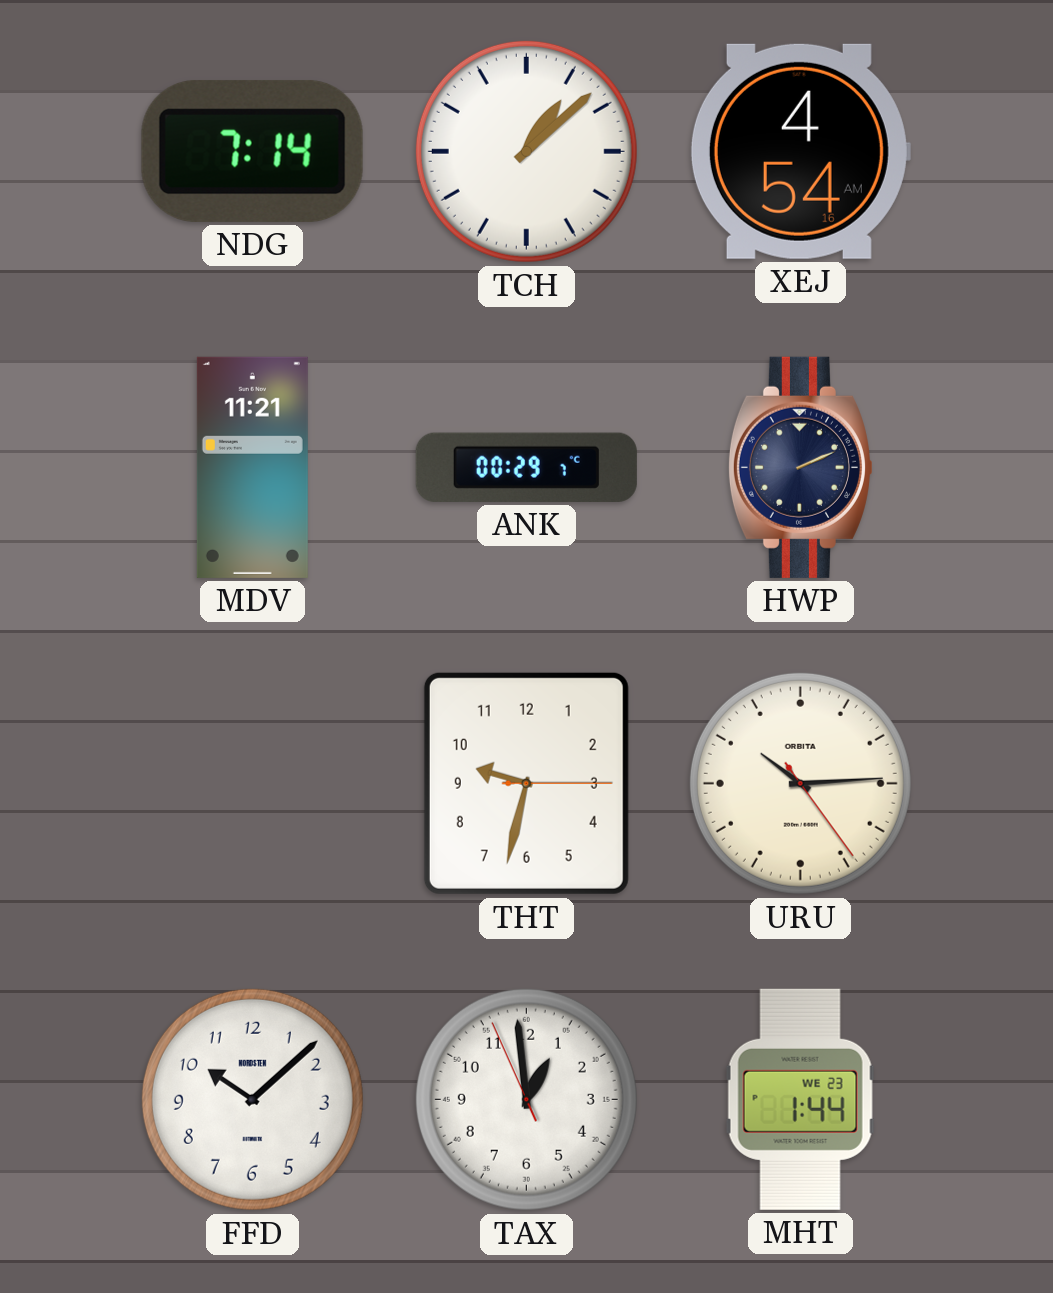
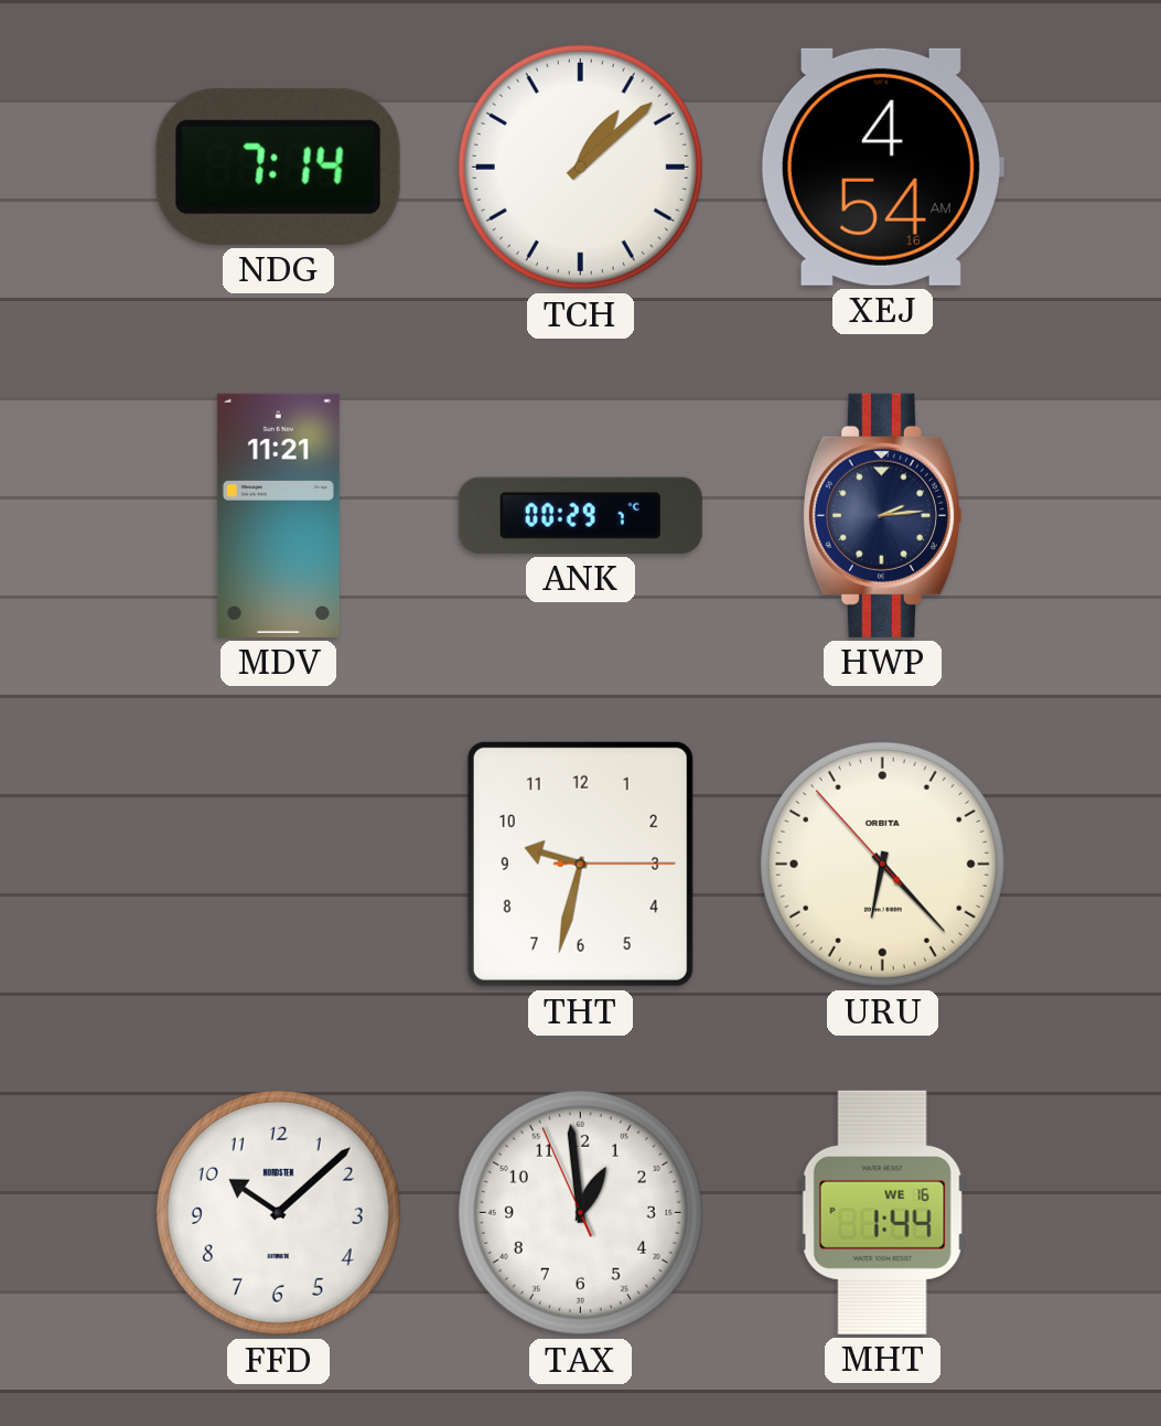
HWP: 2:11 -> 2:14
URU: 10:14 -> 6:22
MHT date: WE 23 -> WE 16
